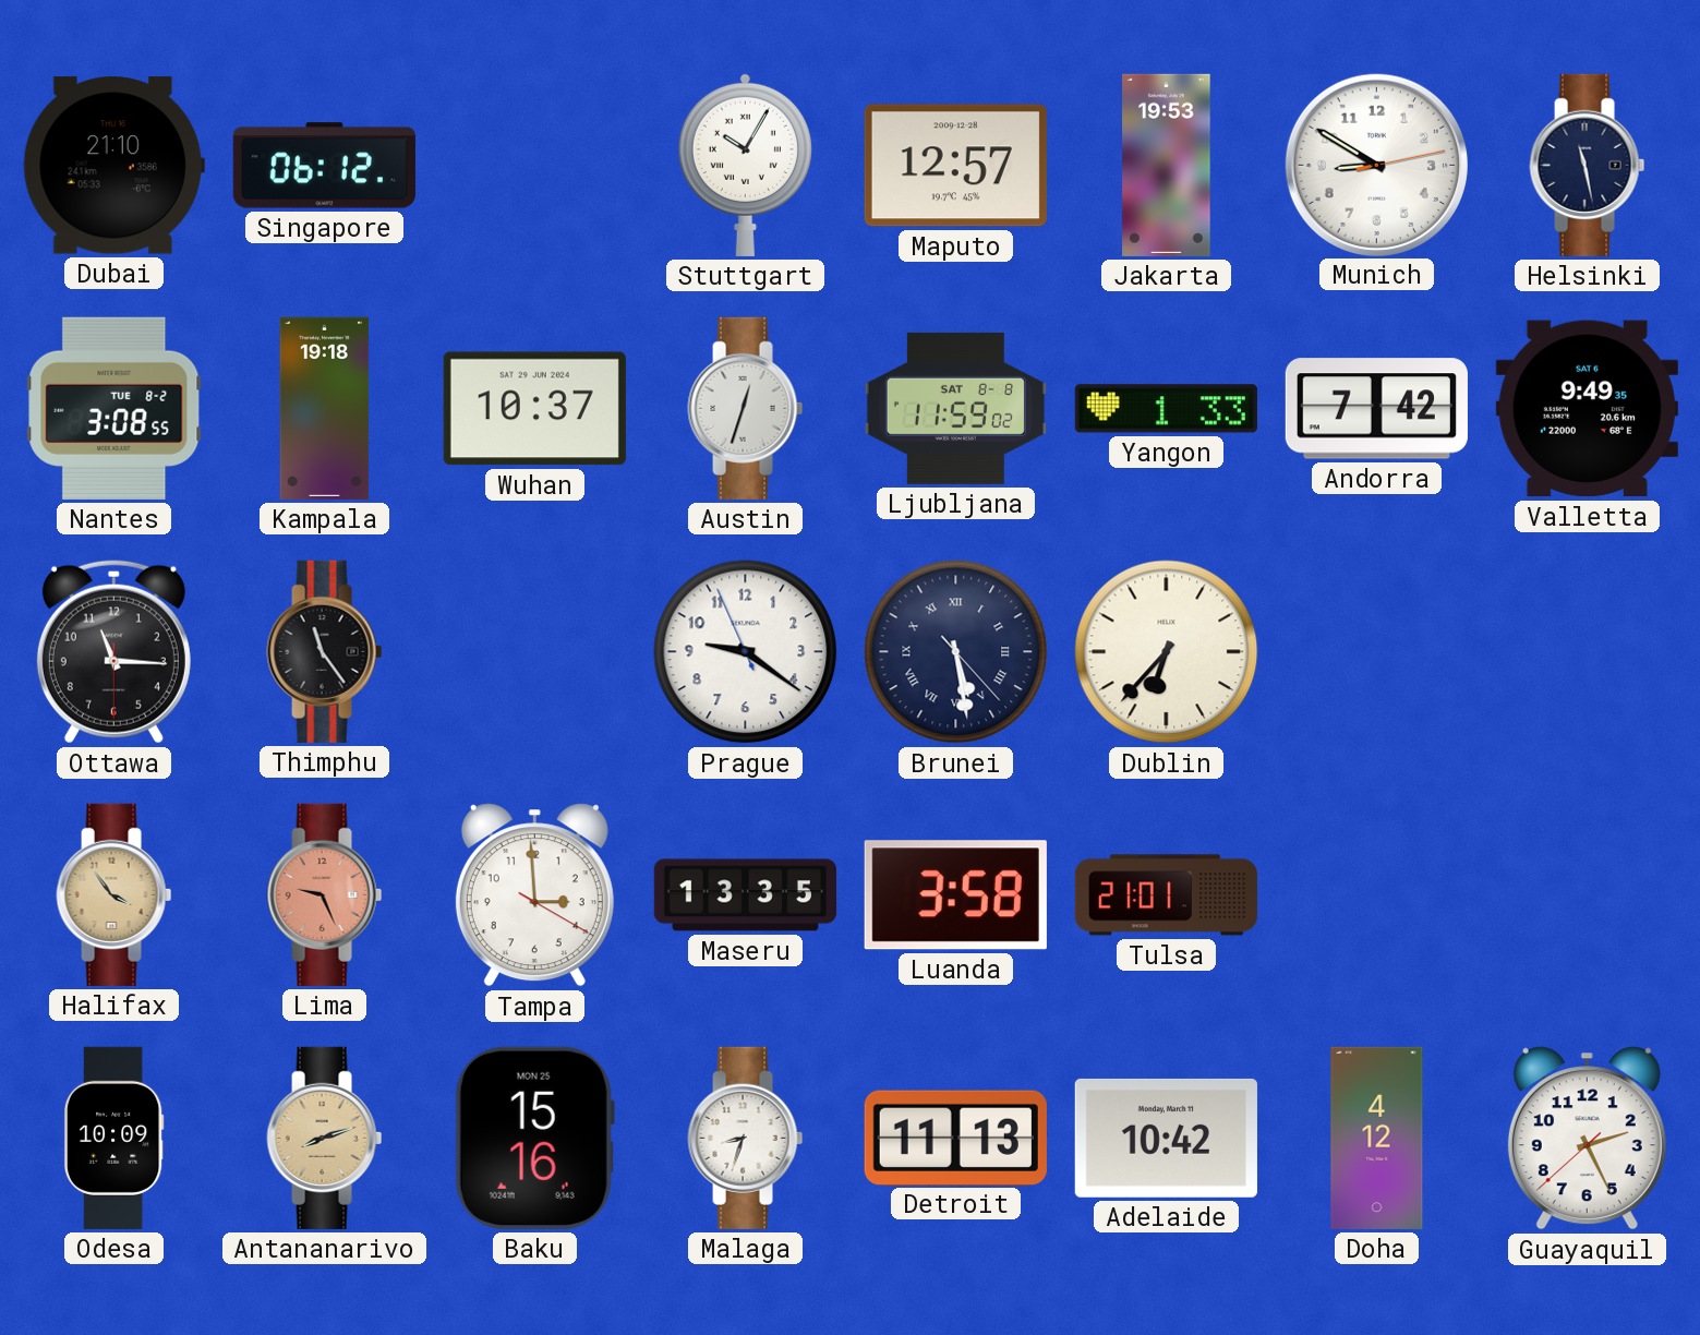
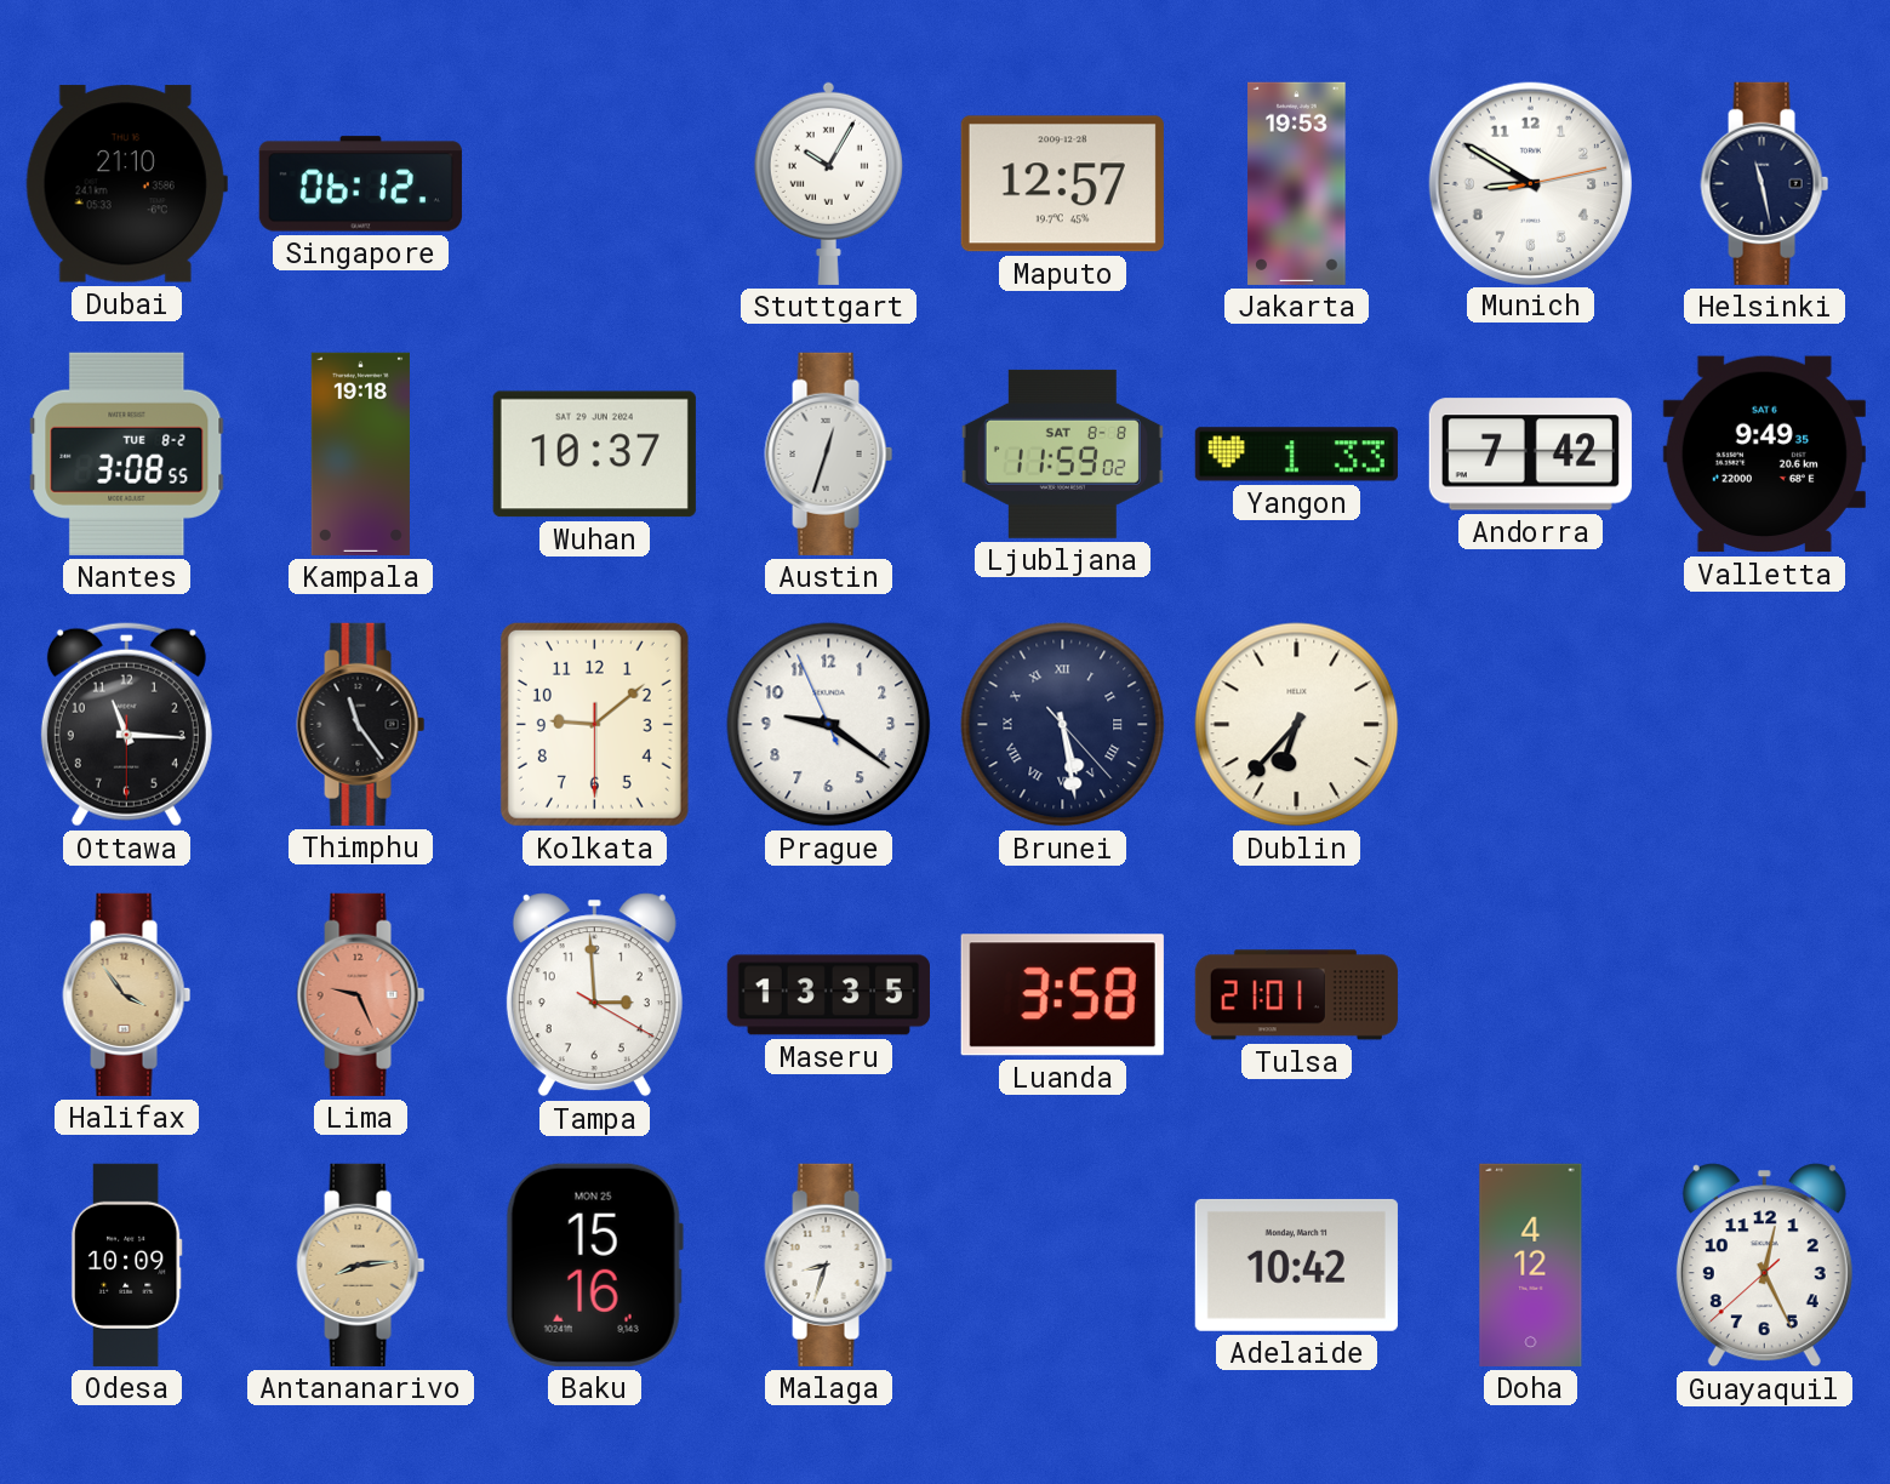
Kolkata: none -> 9:08
Antananarivo: 8:12 -> 8:14
Detroit: 11:13 -> none
Guayaquil: 2:25 -> 12:25
